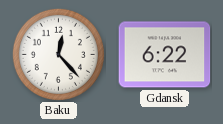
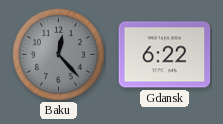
Baku dial: white -> grey
